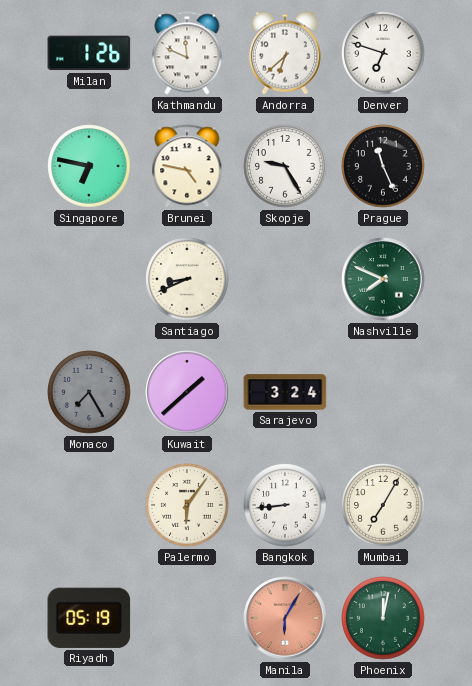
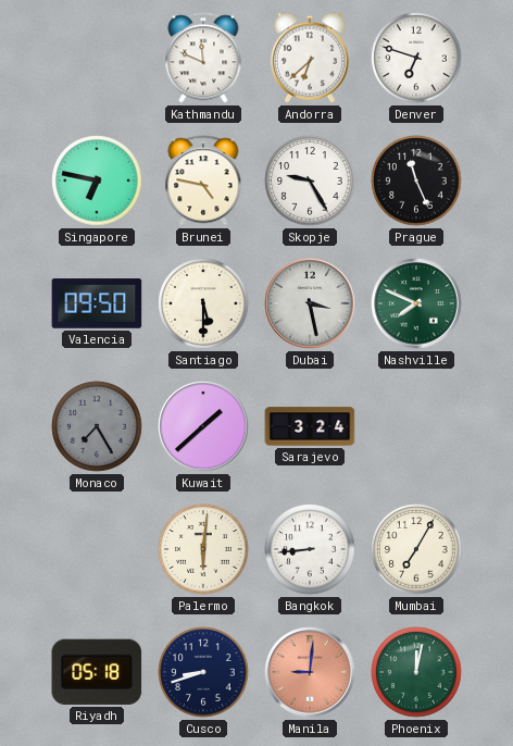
Milan: 1:26 -> none
Valencia: none -> 09:50
Santiago: 8:41 -> 5:30
Dubai: none -> 3:28
Palermo: 6:06 -> 6:01
Riyadh: 05:19 -> 05:18
Cusco: none -> 8:42
Manila: 6:05 -> 9:01
